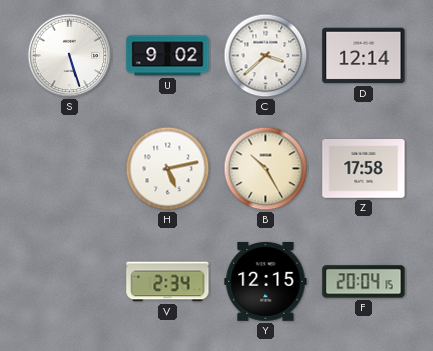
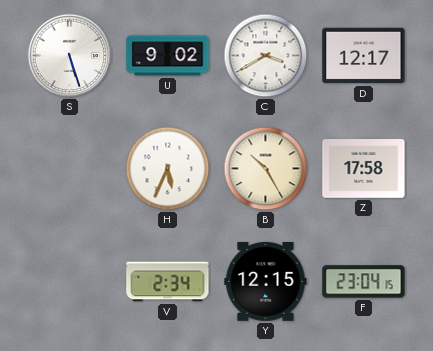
C: 3:38 -> 3:40
D: 12:14 -> 12:17
H: 5:13 -> 5:34
F: 20:04 -> 23:04
